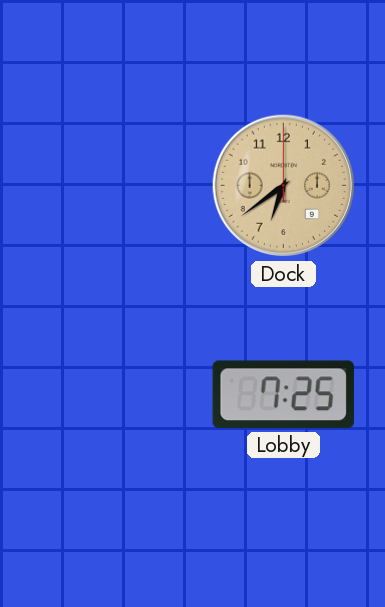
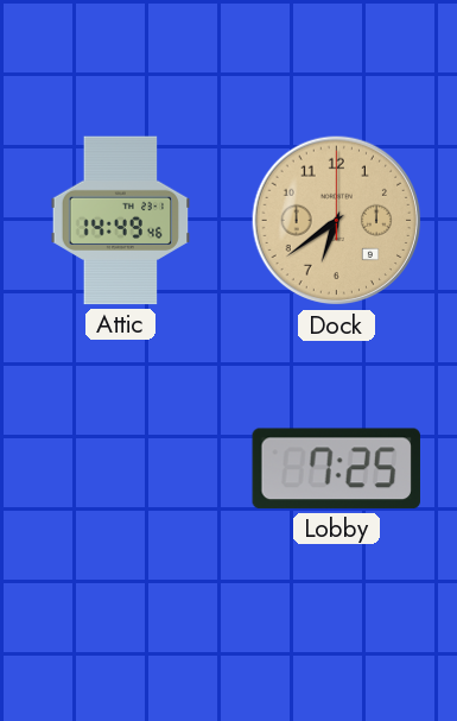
Attic: none -> 14:49
